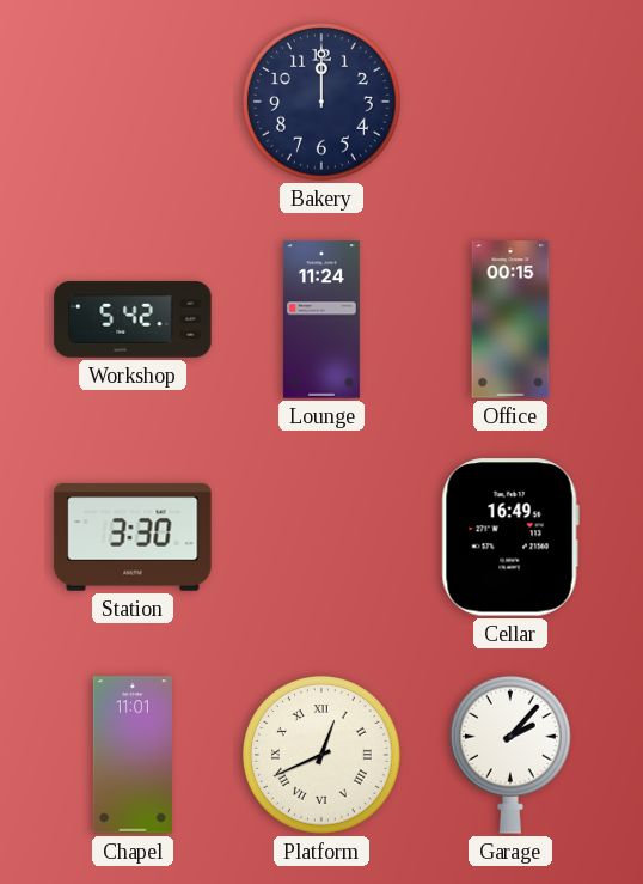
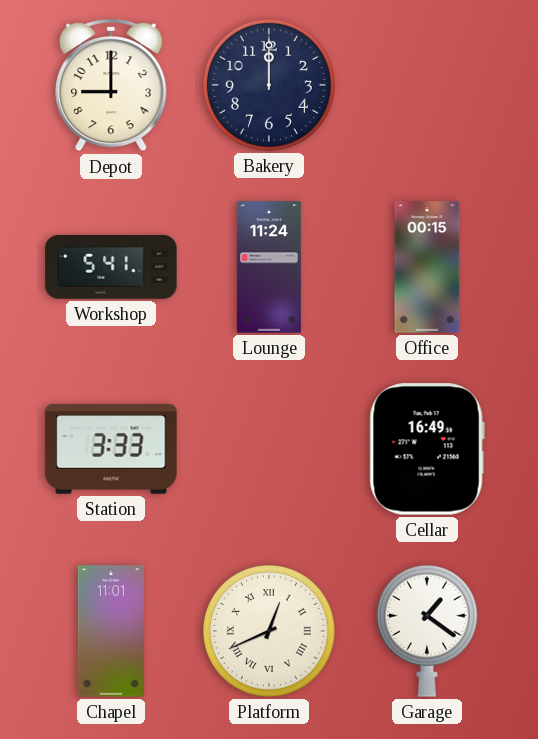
Depot: none -> 9:00
Workshop: 5:42 -> 5:41
Station: 3:30 -> 3:33
Garage: 2:07 -> 1:21
